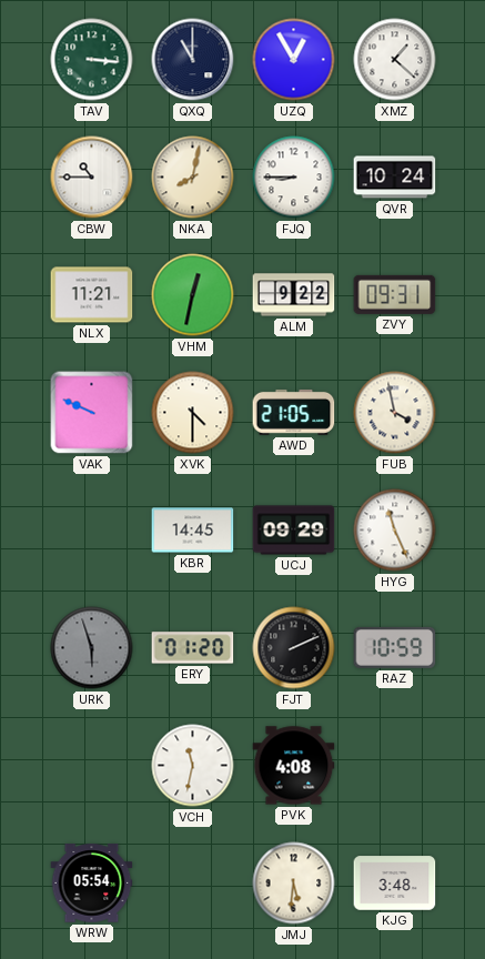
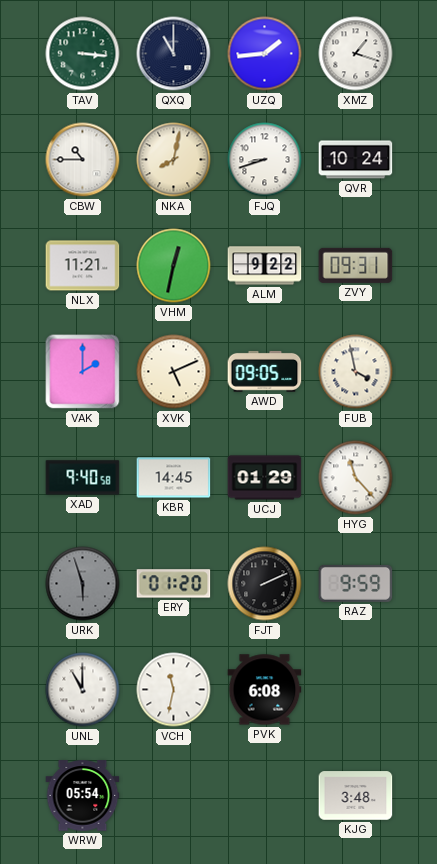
UZQ: 12:55 -> 1:44
XMZ: 1:22 -> 1:18
FJQ: 8:45 -> 8:42
VAK: 9:49 -> 2:00
XVK: 4:30 -> 5:11
AWD: 21:05 -> 09:05
XAD: none -> 9:40
UCJ: 09:29 -> 01:29
HYG: 11:26 -> 11:23
RAZ: 10:59 -> 9:59
UNL: none -> 11:00
PVK: 4:08 -> 6:08
JMJ: 5:31 -> none
